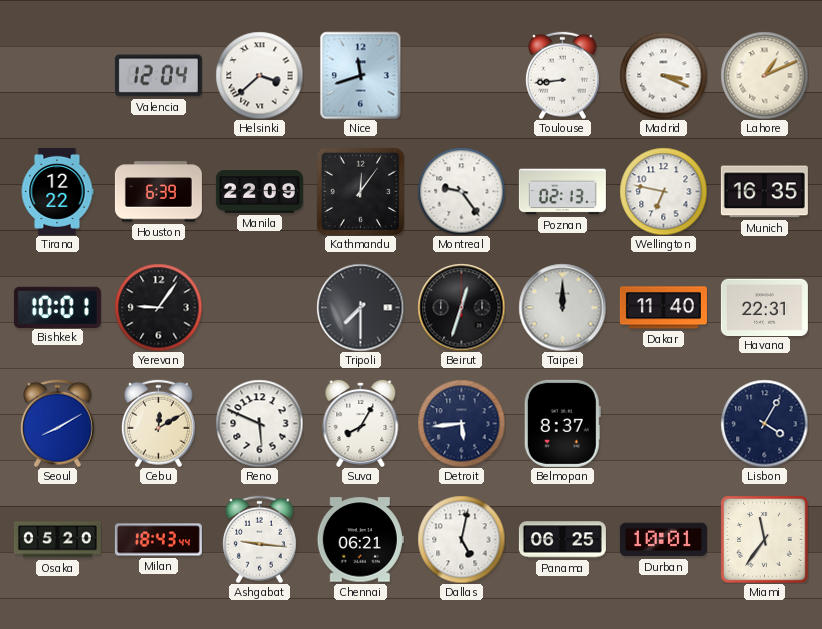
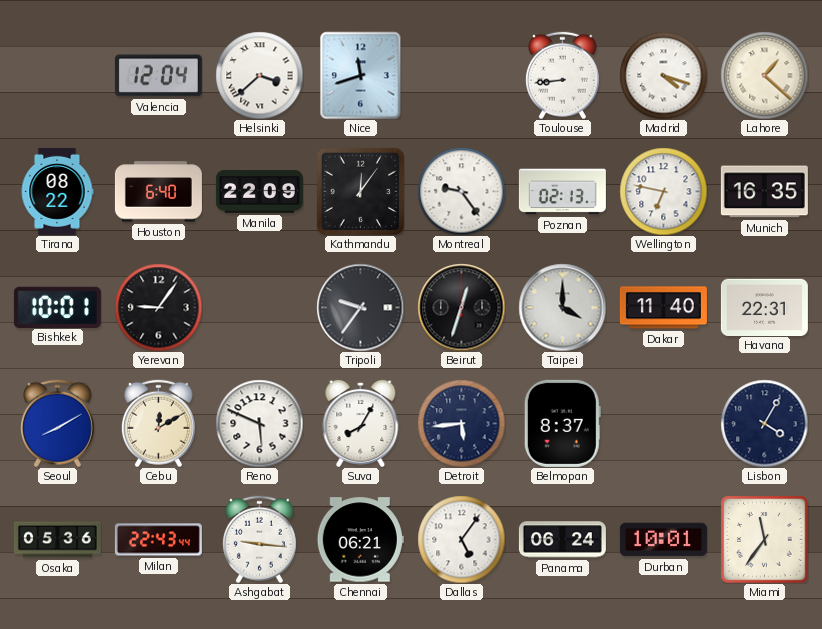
Madrid: 3:19 -> 4:18
Lahore: 1:11 -> 1:22
Tirana: 12:22 -> 08:22
Houston: 6:39 -> 6:40
Tripoli: 7:30 -> 9:36
Taipei: 12:00 -> 4:00
Osaka: 05:20 -> 05:36
Milan: 18:43 -> 22:43
Dallas: 5:02 -> 5:06
Panama: 06:25 -> 06:24
